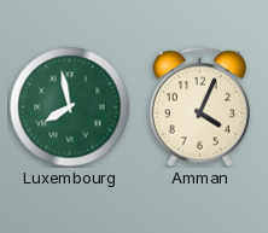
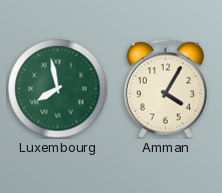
Amman: 4:04 -> 4:05
